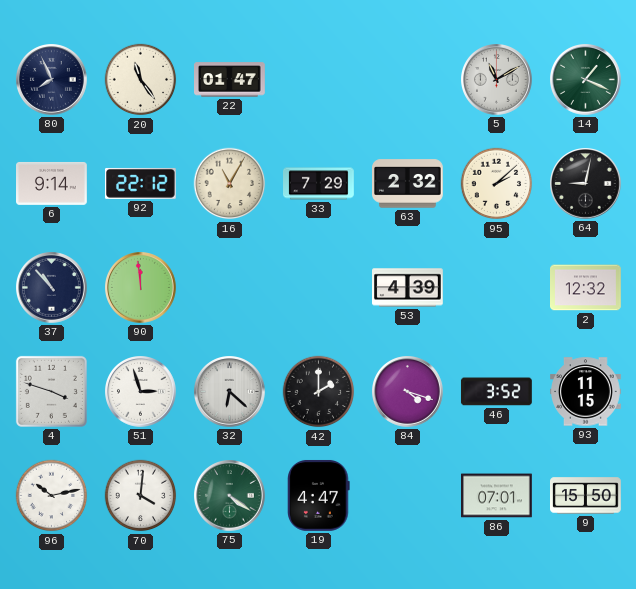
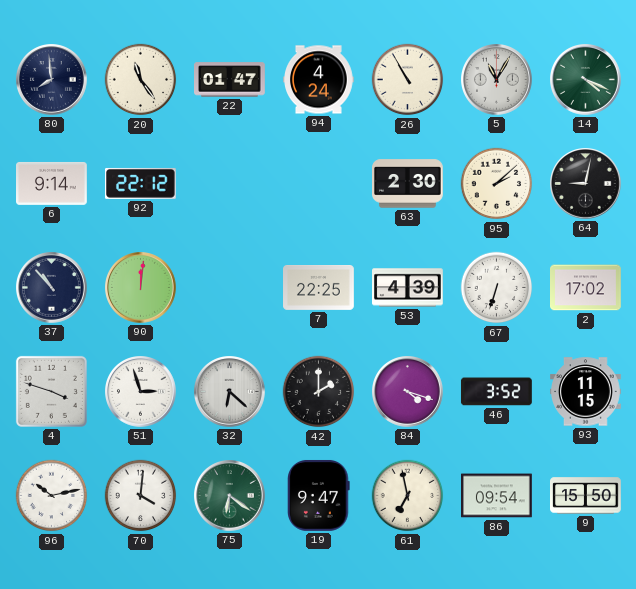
80: 7:56 -> 7:59
94: none -> 4:24
26: none -> 10:55
5: 11:10 -> 11:05
14: 1:19 -> 4:19
16: 11:05 -> none
33: 7:29 -> none
63: 2:32 -> 2:30
90: 11:59 -> 12:01
7: none -> 22:25
67: none -> 6:33
2: 12:32 -> 17:02
75: 4:21 -> 6:21
19: 4:47 -> 9:47
61: none -> 6:58
86: 07:01 -> 09:54
